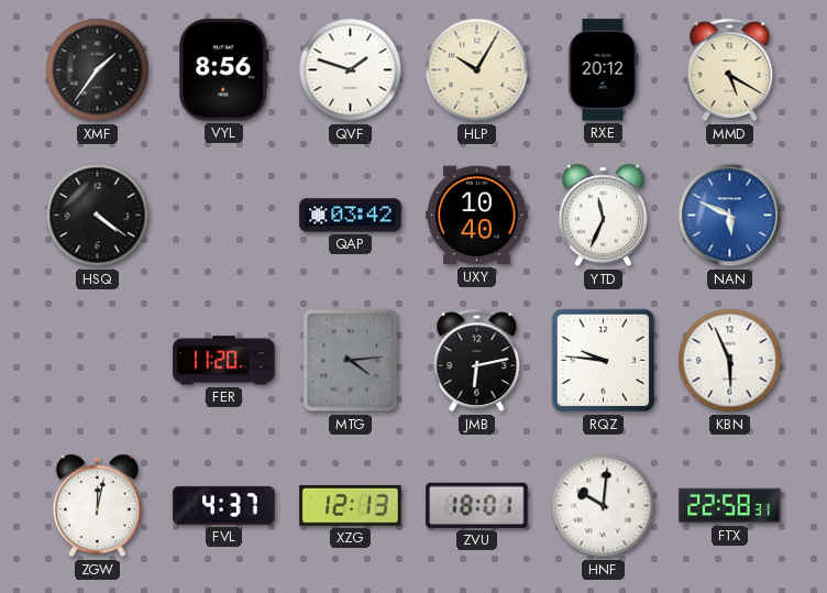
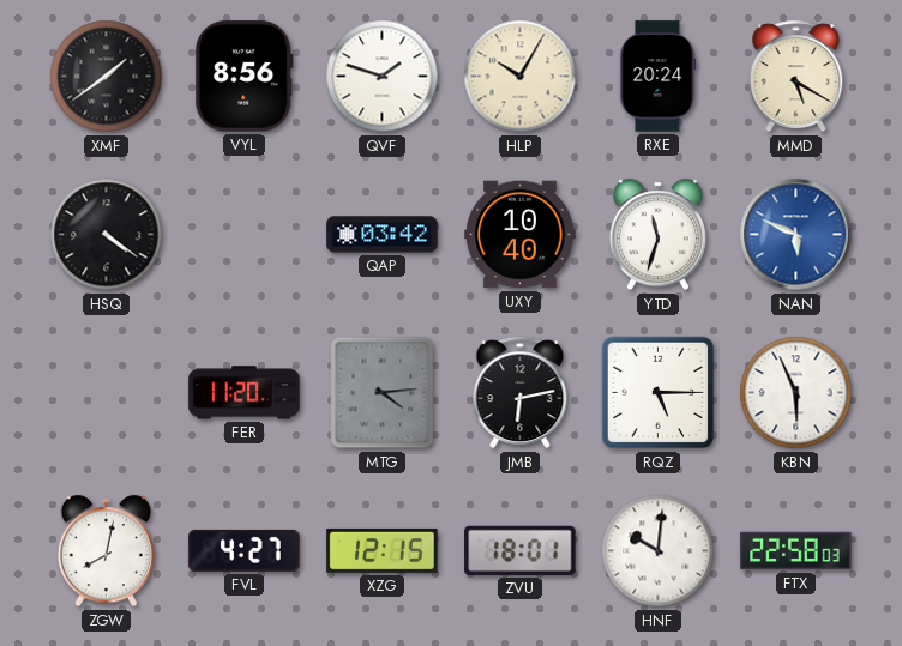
XMF: 1:36 -> 1:39
RXE: 20:12 -> 20:24
YTD: 11:34 -> 11:33
RQZ: 9:46 -> 5:15
ZGW: 12:02 -> 8:02
FVL: 4:37 -> 4:27
XZG: 12:13 -> 12:15
FTX: 22:58:31 -> 22:58:03
